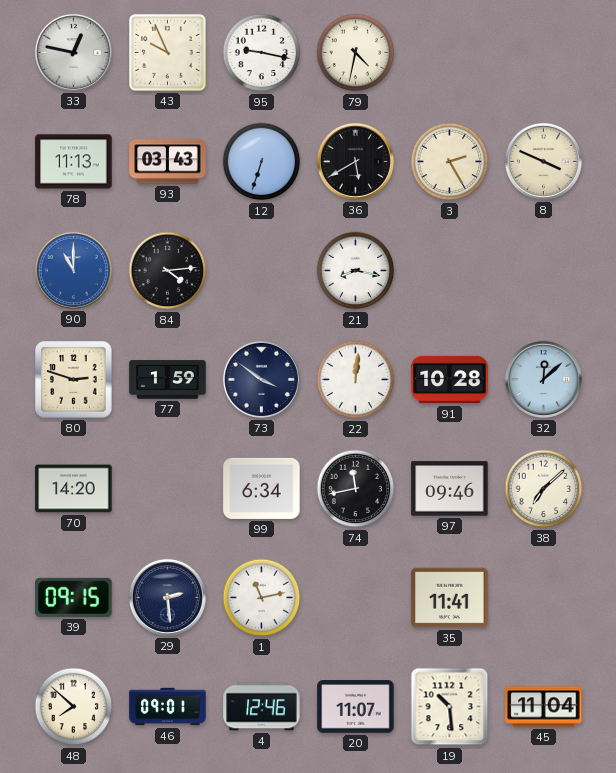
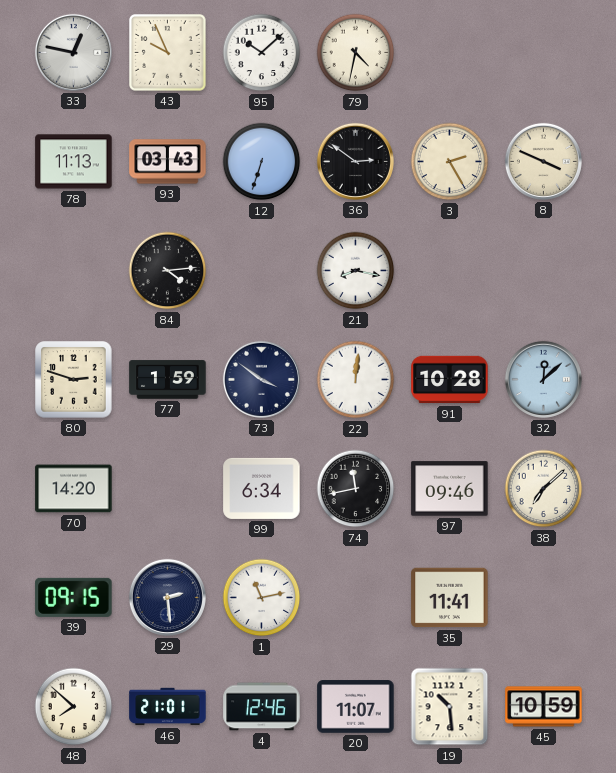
95: 9:17 -> 10:08
36: 5:40 -> 2:51
90: 11:00 -> none
46: 09:01 -> 21:01
45: 11:04 -> 10:59
